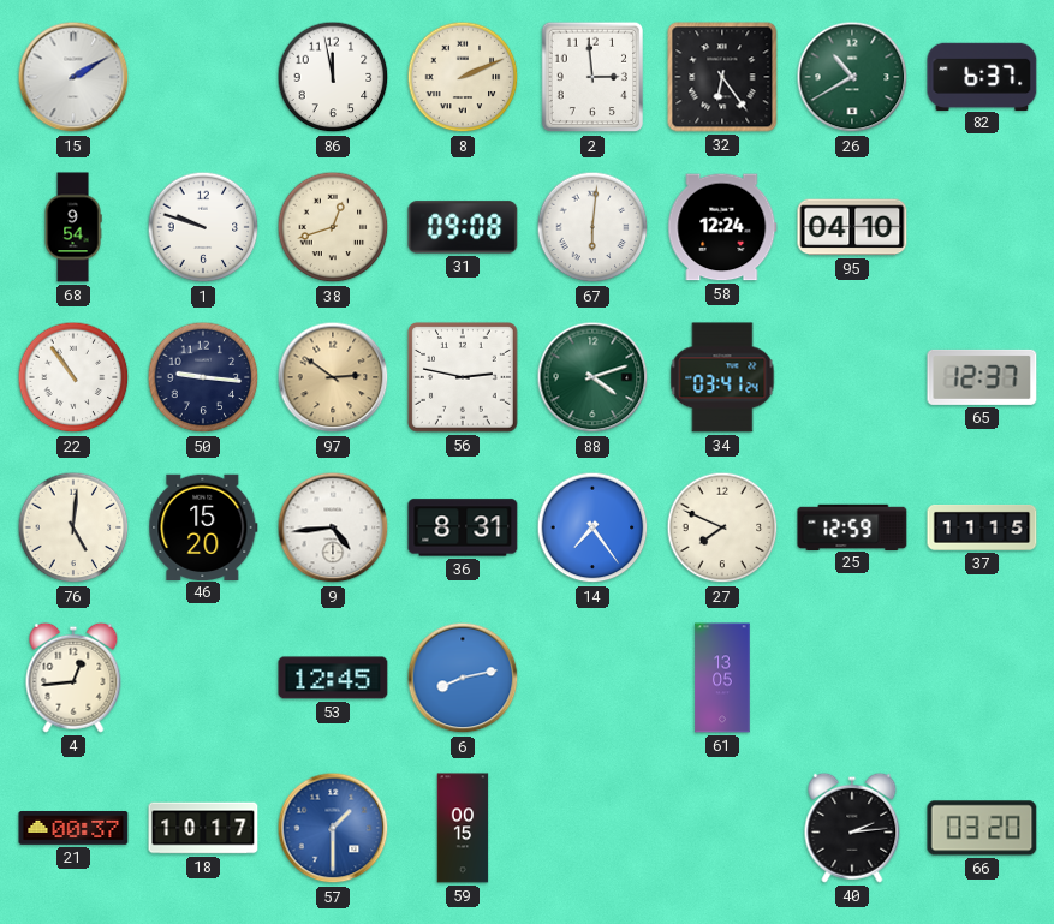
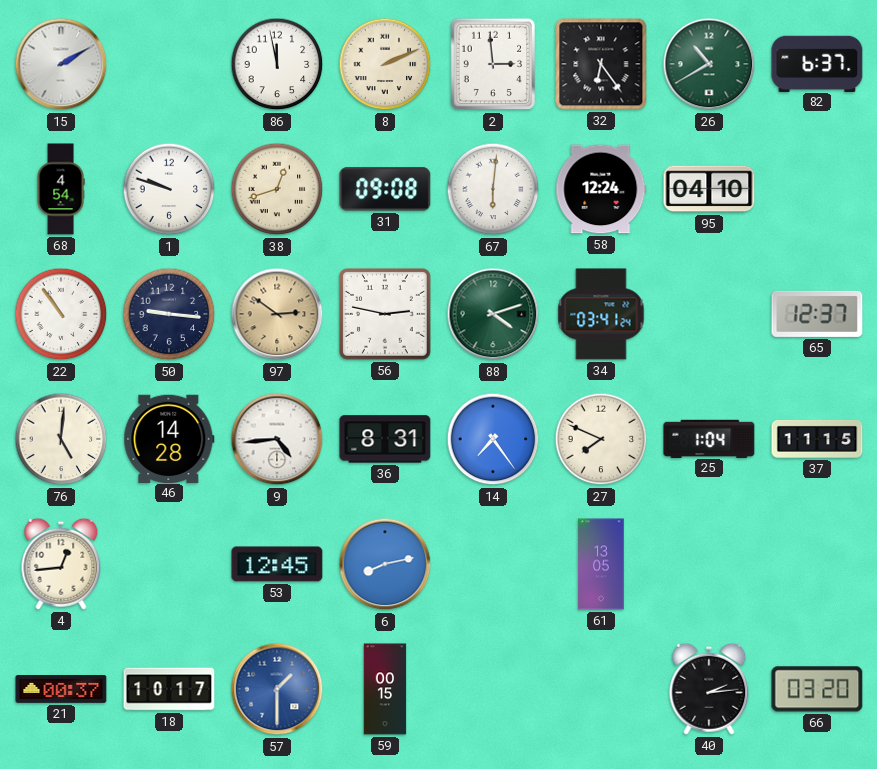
68: 9:54 -> 4:54
46: 15:20 -> 14:28
25: 12:59 -> 1:04
